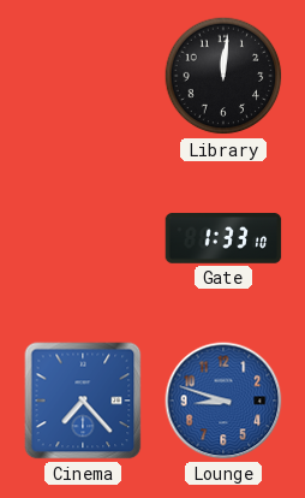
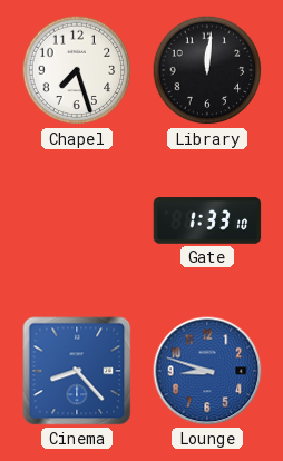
Chapel: none -> 7:27
Cinema: 7:23 -> 8:23
